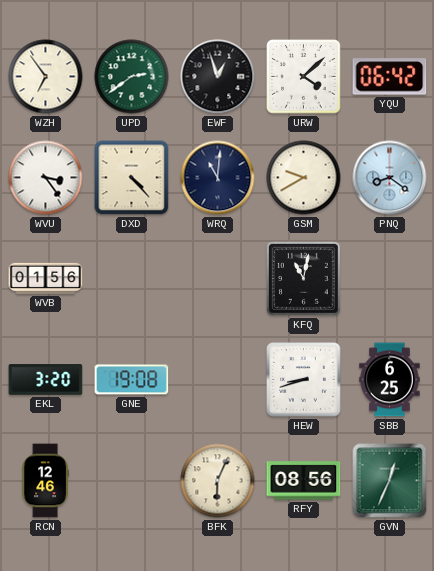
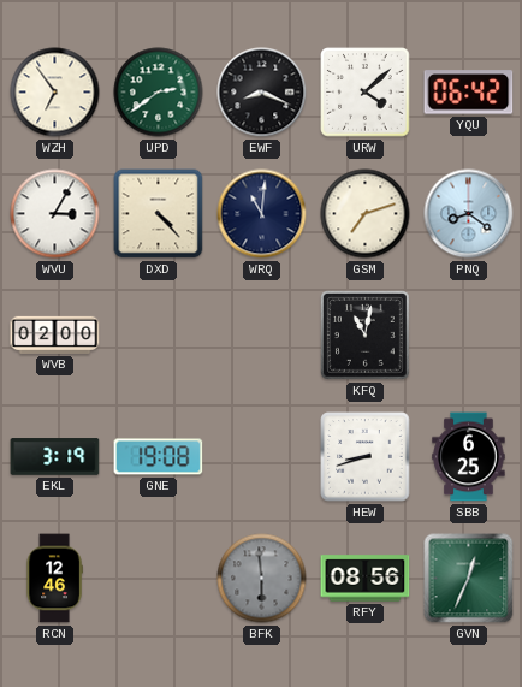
EWF: 12:57 -> 8:19
WVU: 3:24 -> 3:05
GSM: 9:40 -> 7:12
WVB: 01:56 -> 02:00
EKL: 3:20 -> 3:19
BFK: 6:04 -> 5:59
BFK dial: cream -> grey
